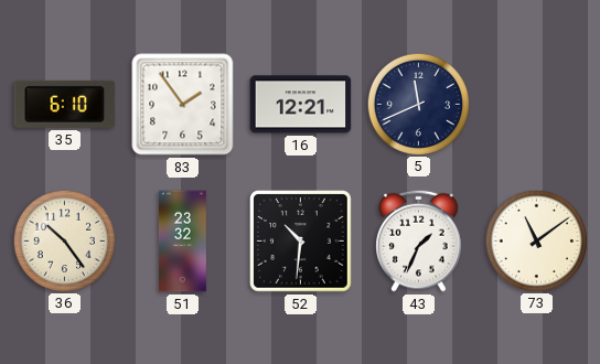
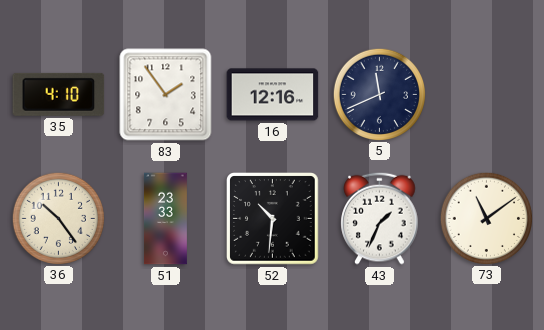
35: 6:10 -> 4:10
16: 12:21 -> 12:16
51: 23:32 -> 23:33
